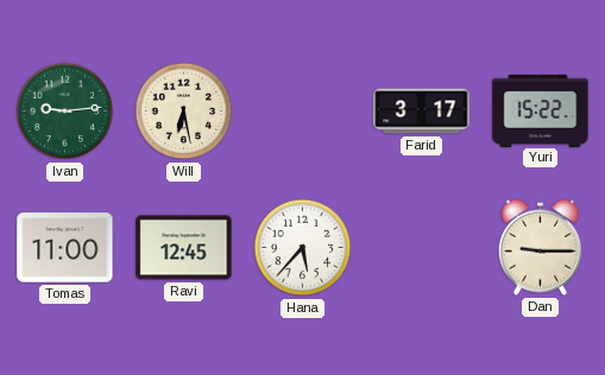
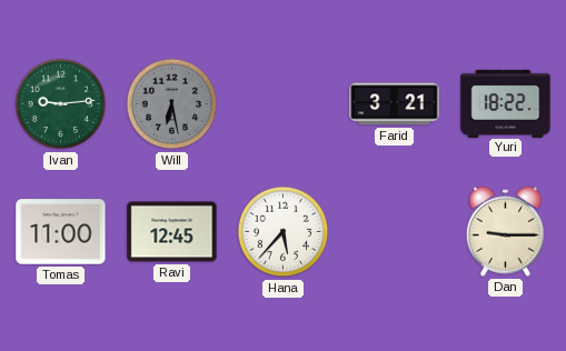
Will dial: cream -> grey
Farid: 3:17 -> 3:21
Yuri: 15:22 -> 18:22
